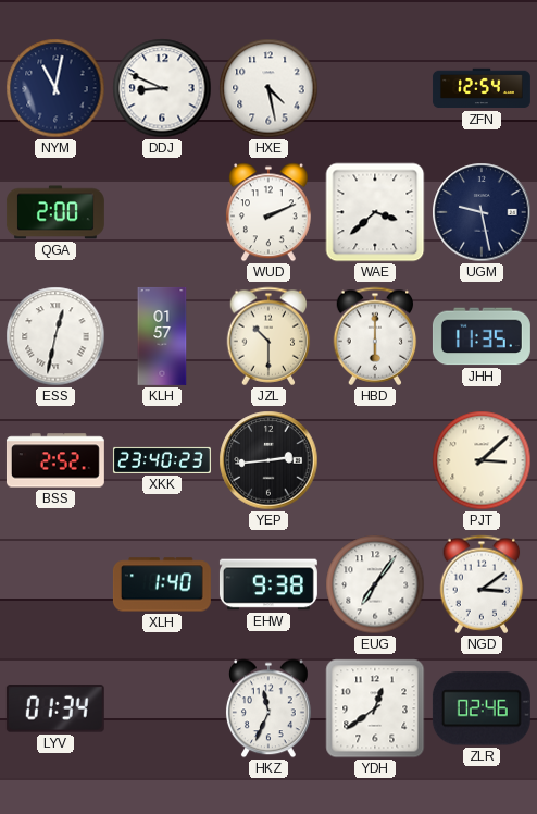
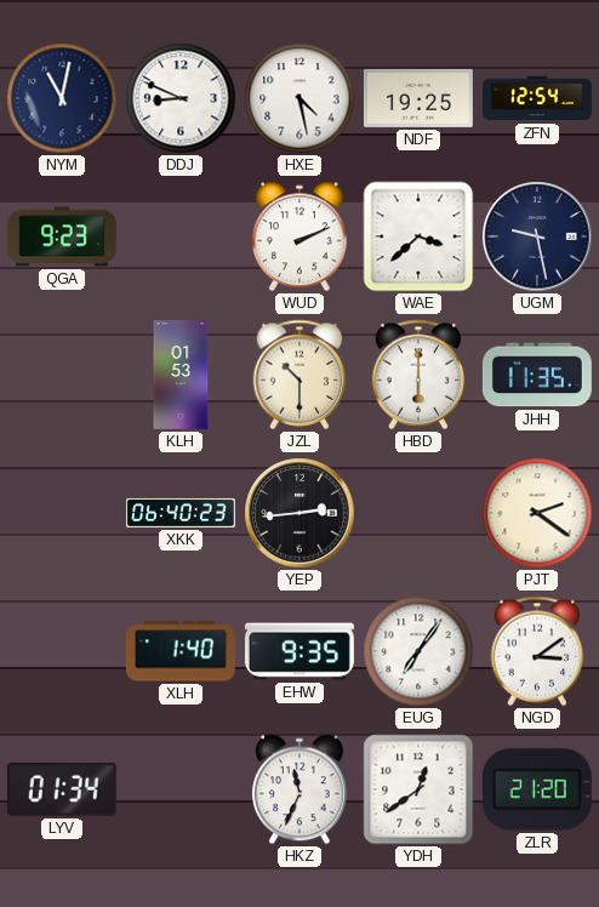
NDF: none -> 19:25
QGA: 2:00 -> 9:23
ESS: 12:32 -> none
KLH: 01:57 -> 01:53
BSS: 2:52 -> none
XKK: 23:40 -> 06:40
PJT: 3:08 -> 2:21
EHW: 9:38 -> 9:35
ZLR: 02:46 -> 21:20
